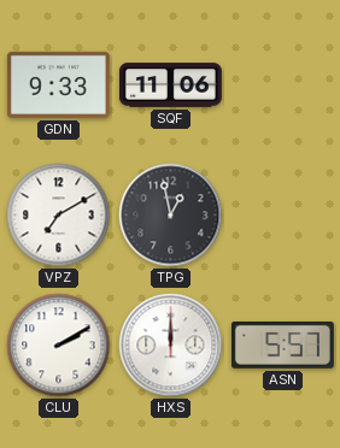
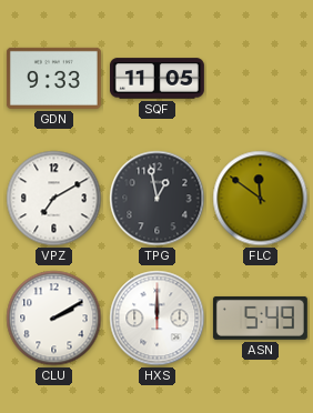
SQF: 11:06 -> 11:05
FLC: none -> 11:51
ASN: 5:57 -> 5:49
